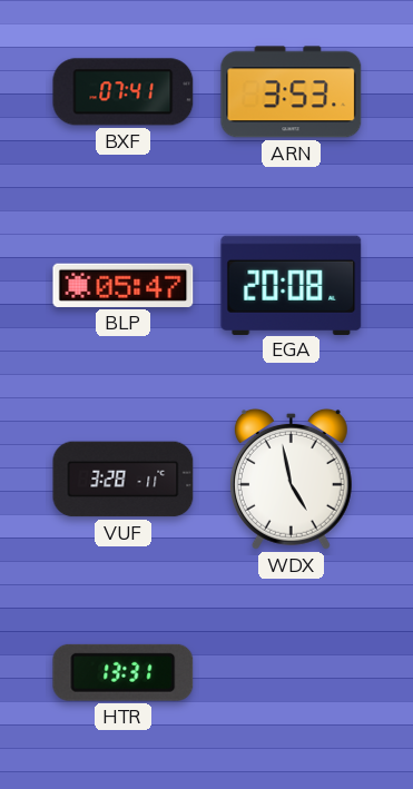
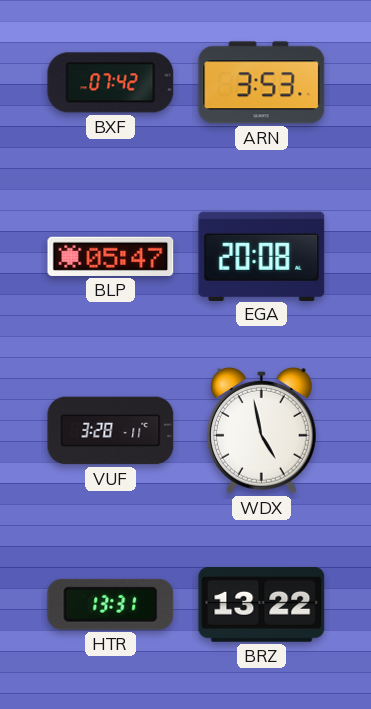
BXF: 07:41 -> 07:42
BRZ: none -> 13:22
